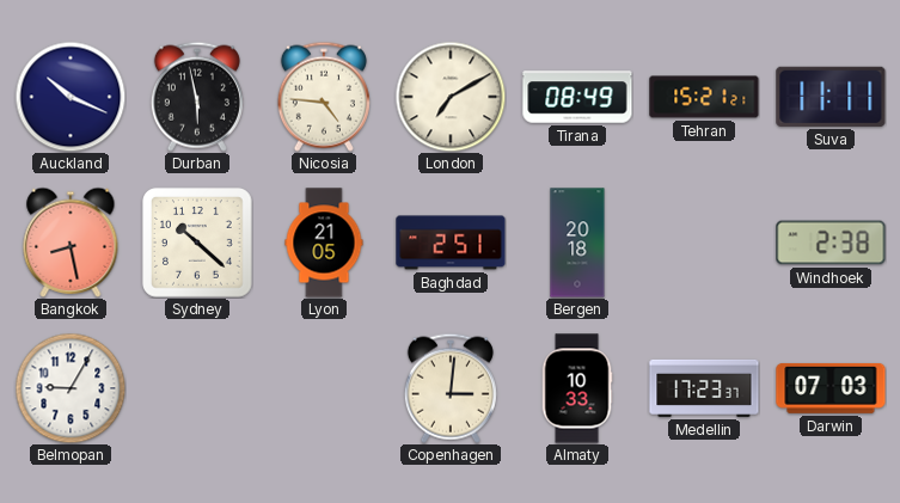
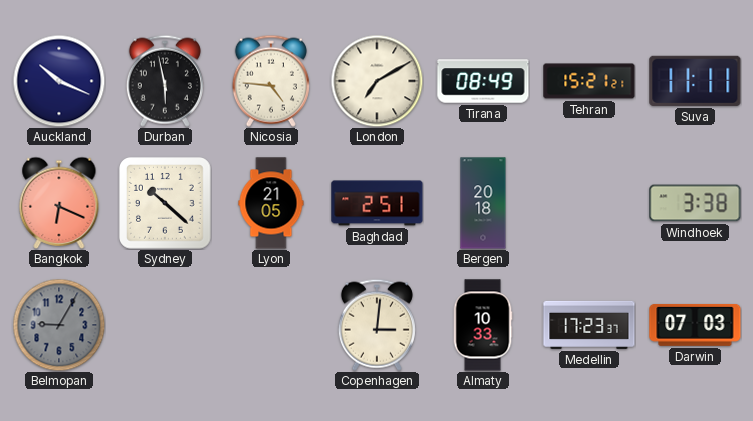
Bangkok: 8:28 -> 6:19
Windhoek: 2:38 -> 3:38
Belmopan dial: white -> grey
